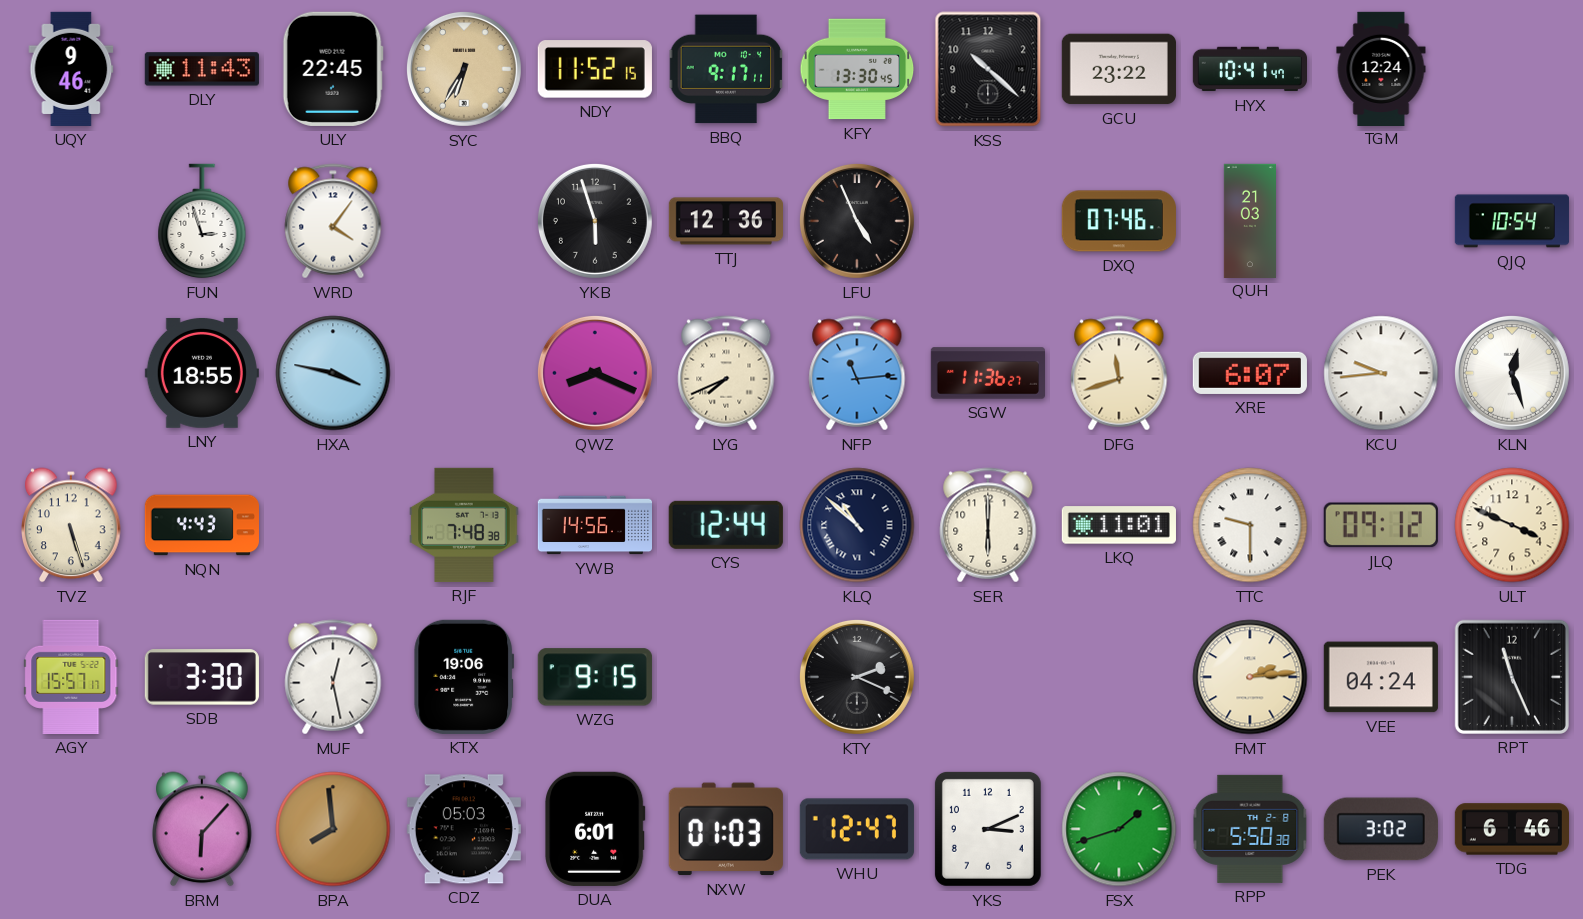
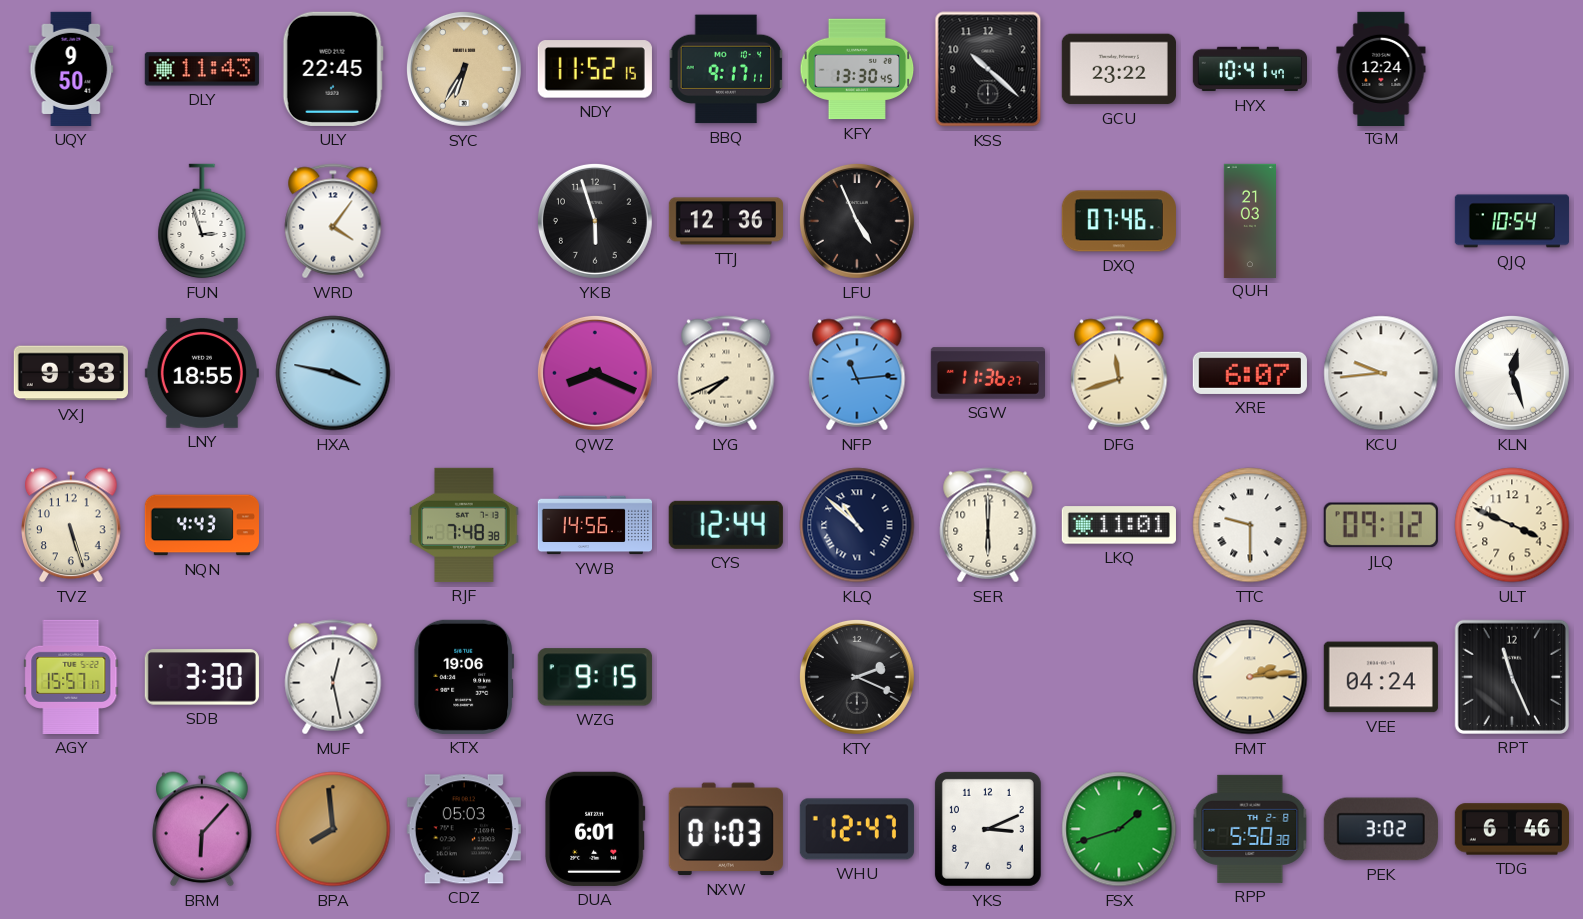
UQY: 9:46 -> 9:50
VXJ: none -> 9:33
